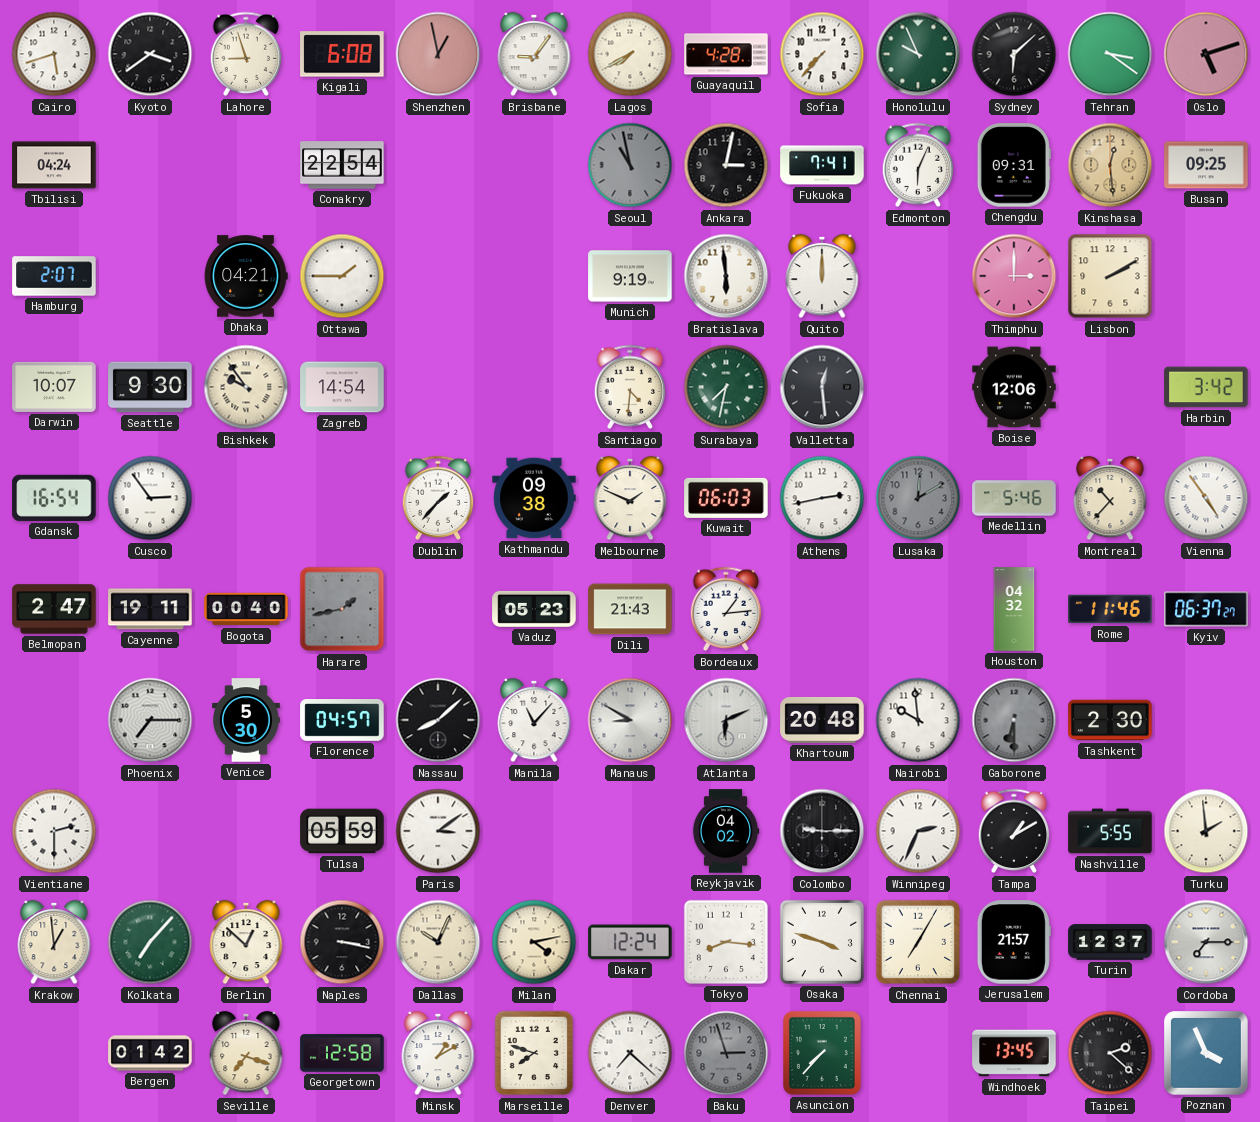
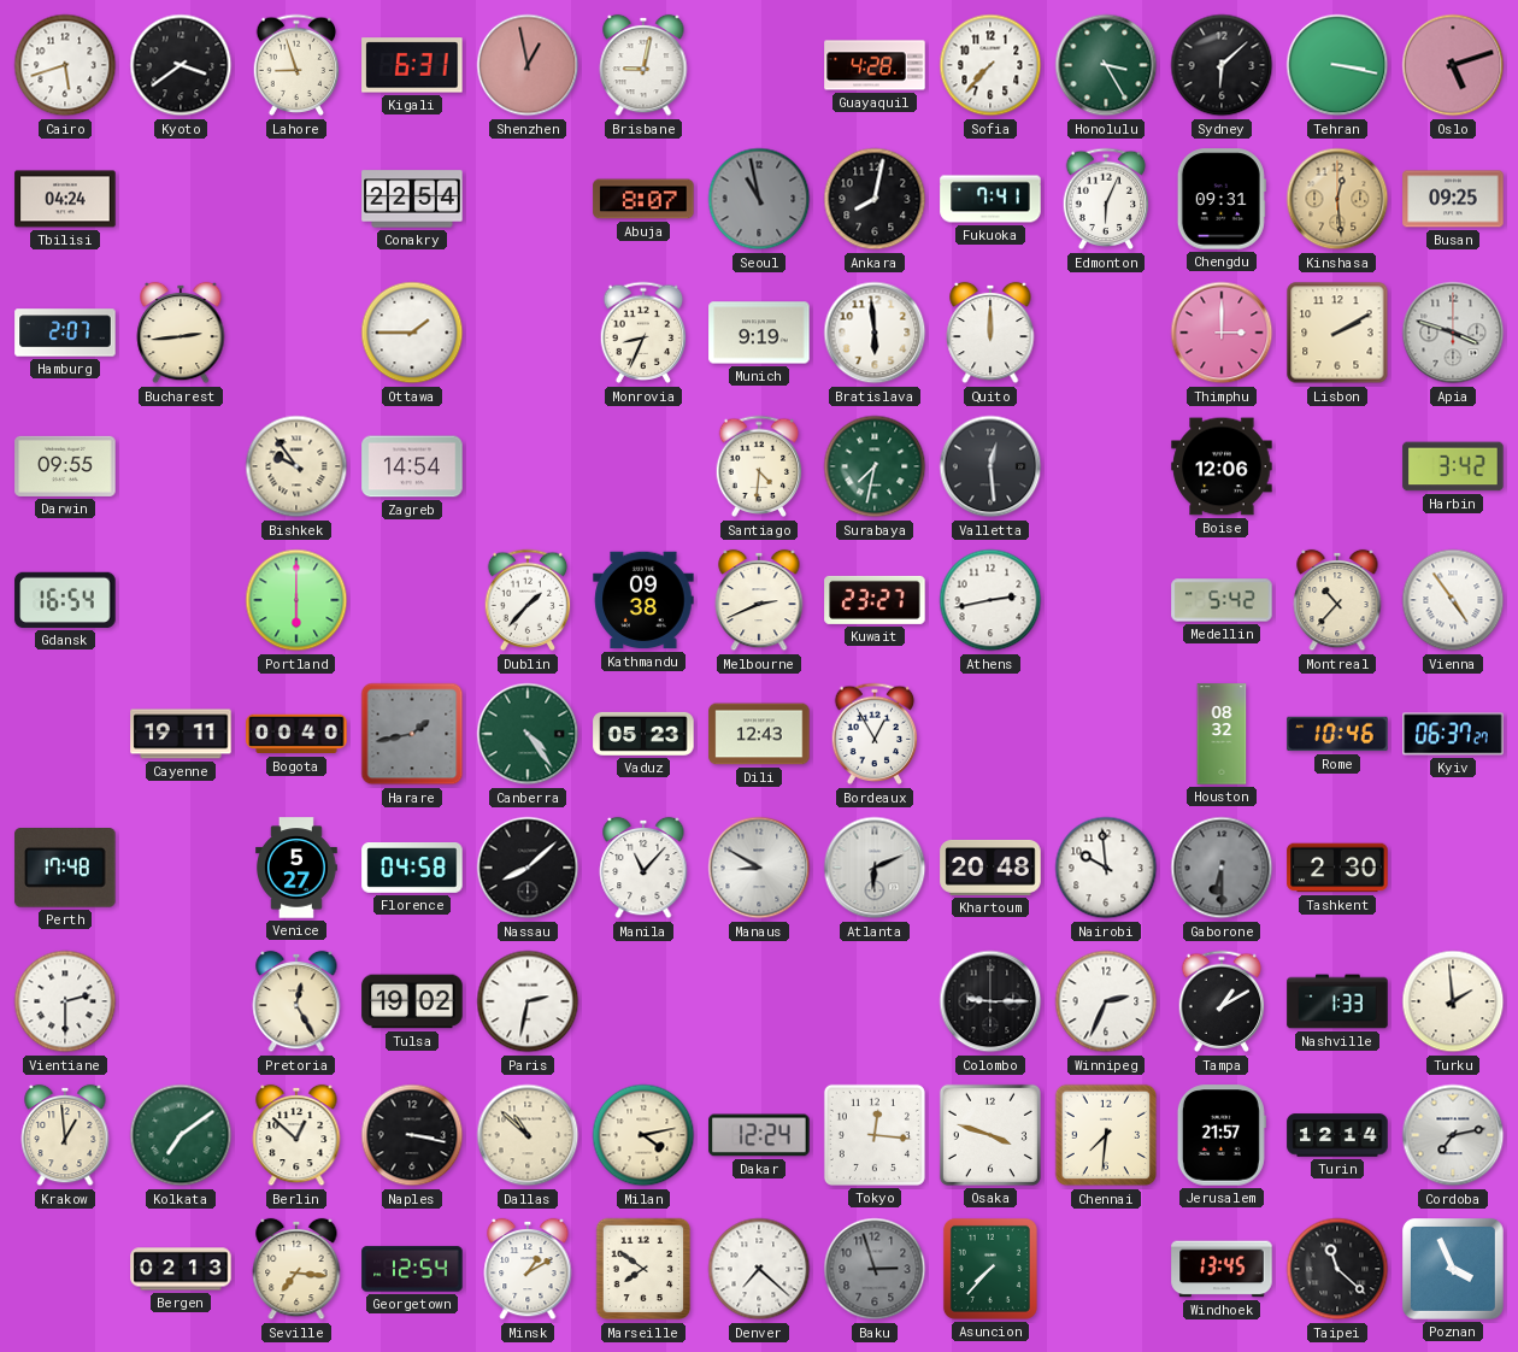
Kigali: 6:08 -> 6:31
Brisbane: 9:06 -> 9:02
Lagos: 7:40 -> none
Honolulu: 9:56 -> 3:25
Tehran: 3:21 -> 3:17
Abuja: none -> 8:07
Ankara: 3:02 -> 8:02
Bucharest: none -> 2:44
Dhaka: 04:21 -> none
Monrovia: none -> 8:34
Apia: none -> 3:48
Darwin: 10:07 -> 09:55
Seattle: 9:30 -> none
Cusco: 2:54 -> none
Portland: none -> 6:00
Melbourne: 1:49 -> 2:41
Kuwait: 06:03 -> 23:27
Lusaka: 12:10 -> none
Medellin: 5:46 -> 5:42
Belmopan: 2:47 -> none
Canberra: none -> 4:24
Dili: 21:43 -> 12:43
Bordeaux: 1:14 -> 12:55
Houston: 04:32 -> 08:32
Rome: 11:46 -> 10:46
Perth: none -> 17:48
Phoenix: 7:15 -> none
Venice: 5:30 -> 5:27
Florence: 04:57 -> 04:58
Pretoria: none -> 12:25
Tulsa: 05:59 -> 19:02
Paris: 3:09 -> 2:32
Reykjavik: 04:02 -> none
Nashville: 5:55 -> 1:33
Kolkata: 7:07 -> 7:09
Dallas: 10:04 -> 10:52
Tokyo: 8:16 -> 12:16
Chennai: 7:05 -> 7:31
Turin: 12:37 -> 12:14
Cordoba: 7:15 -> 7:13
Bergen: 01:42 -> 02:13
Seville: 7:18 -> 7:16
Georgetown: 12:58 -> 12:54
Marseille: 7:48 -> 7:51
Taipei: 2:22 -> 11:22
